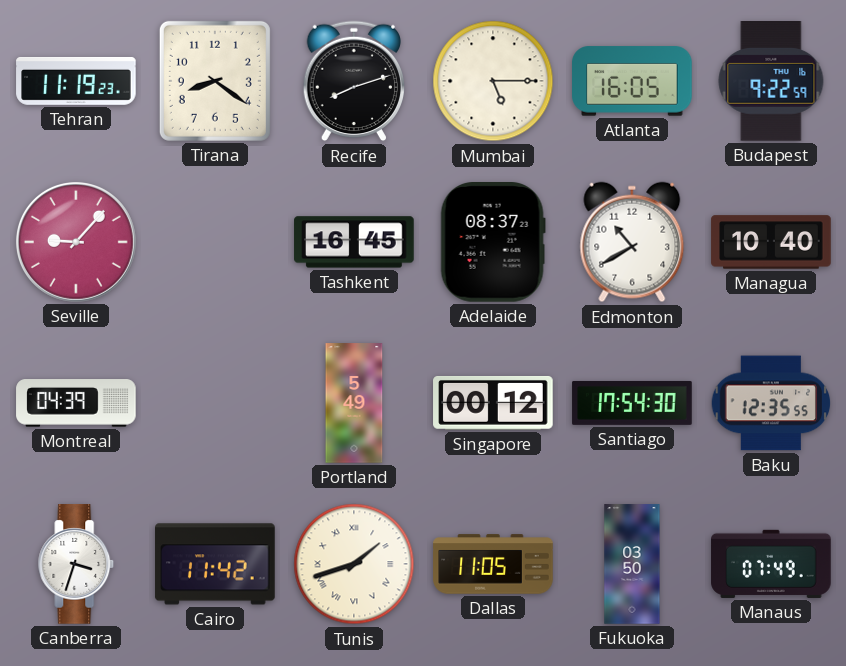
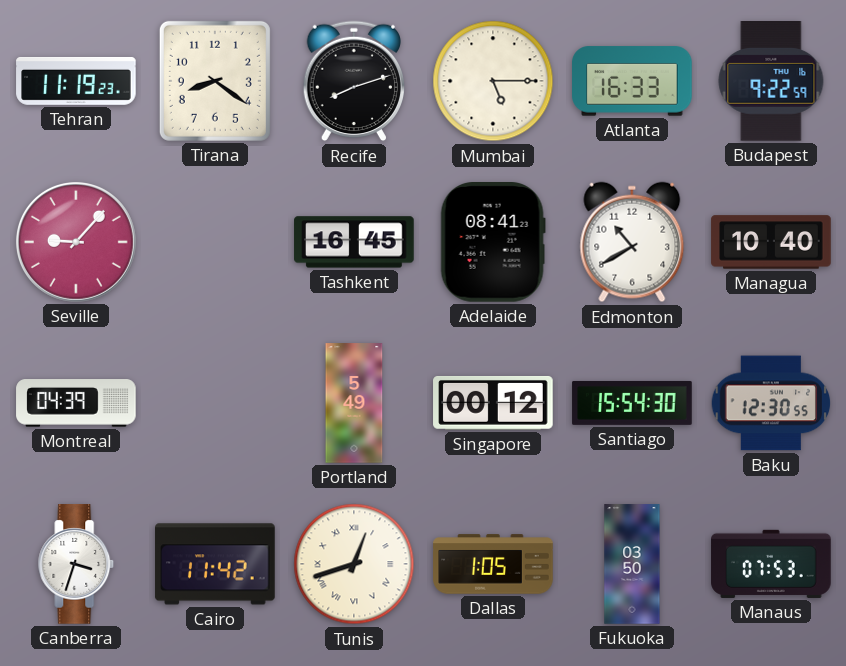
Atlanta: 16:05 -> 16:33
Adelaide: 08:37 -> 08:41
Santiago: 17:54 -> 15:54
Baku: 12:35 -> 12:30
Tunis: 1:42 -> 12:42
Dallas: 11:05 -> 1:05
Manaus: 07:49 -> 07:53
